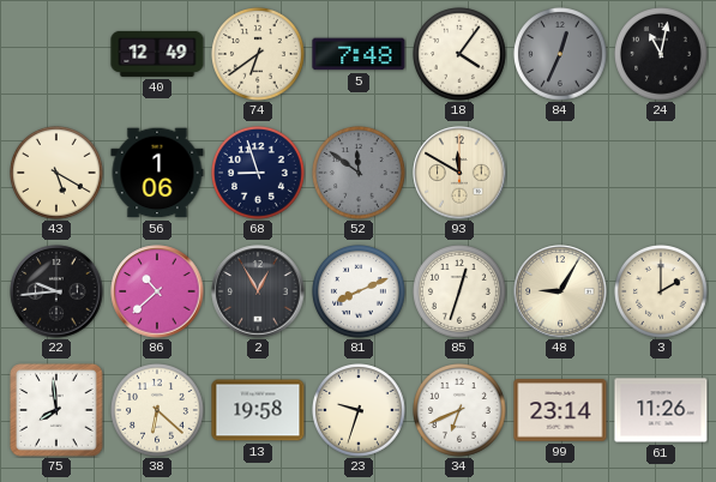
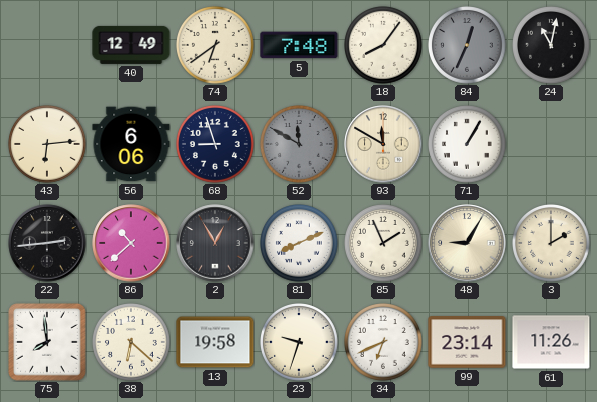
18: 4:06 -> 8:06
43: 5:20 -> 6:14
56: 1:06 -> 6:06
52: 11:51 -> 11:50
71: none -> 1:05
22: 9:44 -> 2:44
85: 12:33 -> 1:56
